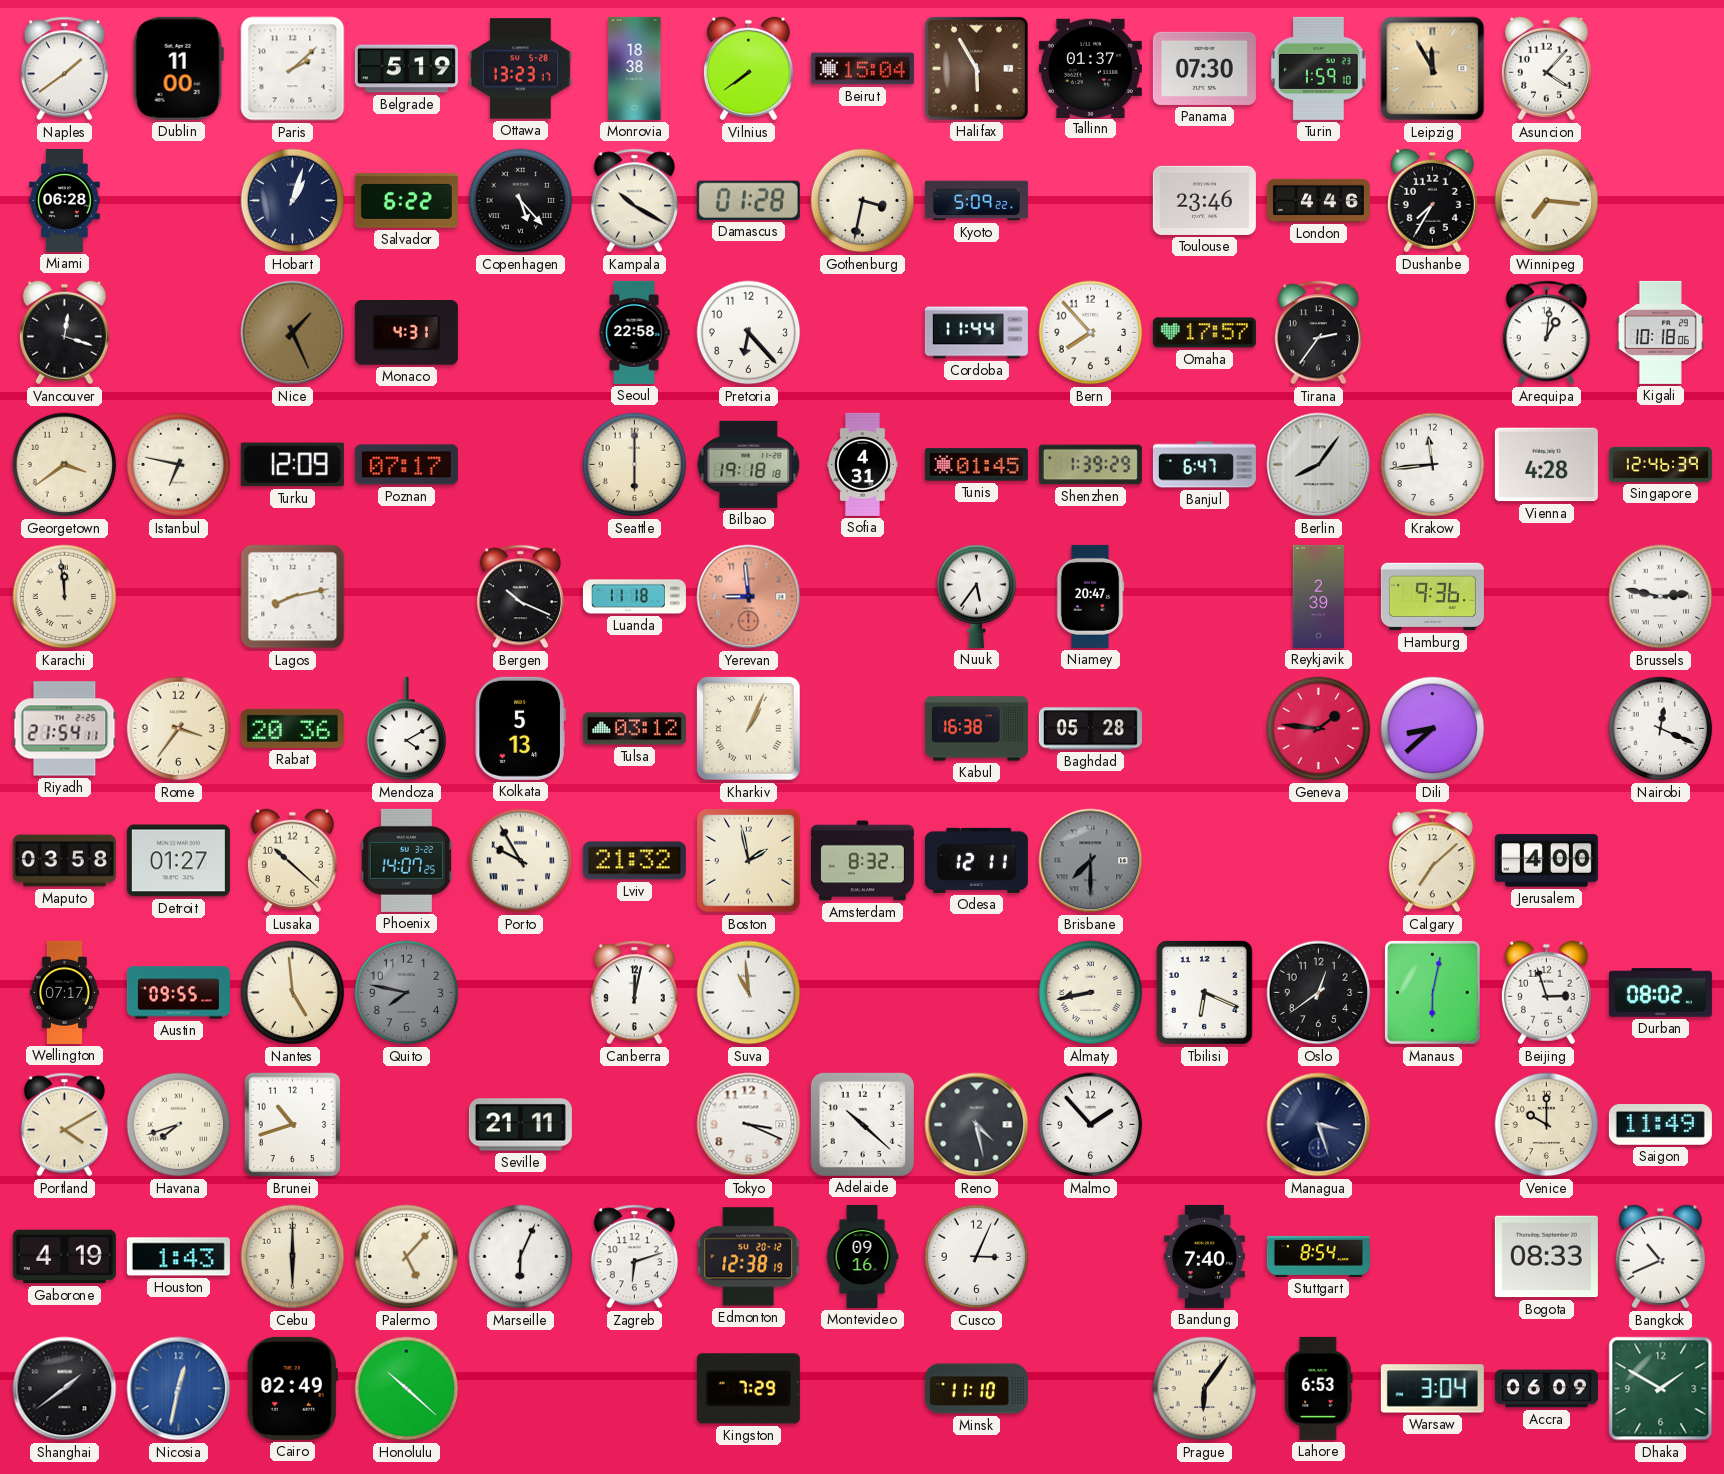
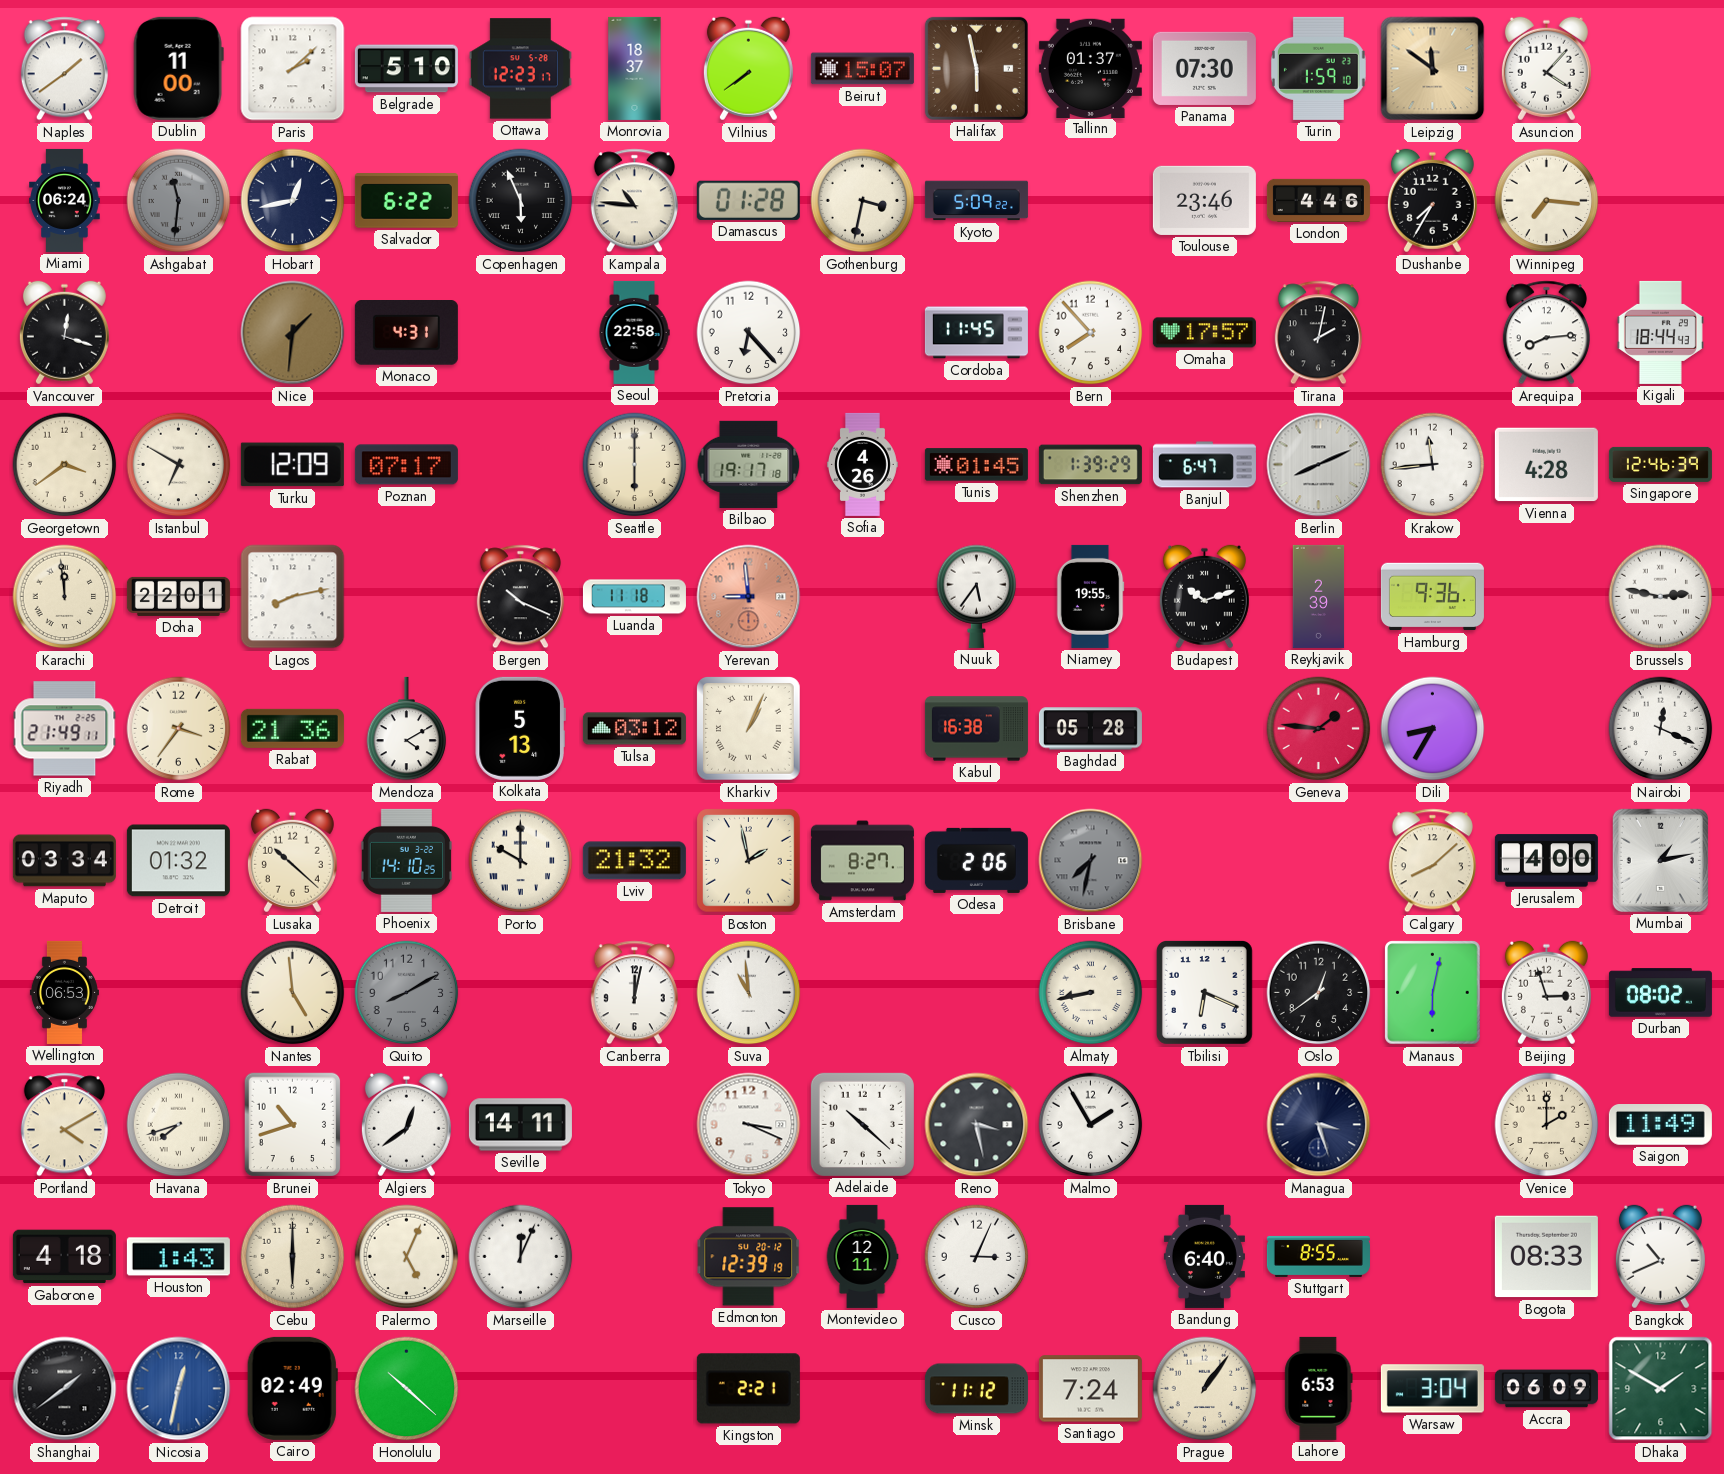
Belgrade: 5:19 -> 5:10
Ottawa: 13:23 -> 12:23
Monrovia: 18:38 -> 18:37
Beirut: 15:04 -> 15:07
Halifax: 5:55 -> 5:58
Leipzig: 11:55 -> 11:51
Miami: 06:28 -> 06:24
Ashgabat: none -> 11:31
Hobart: 1:03 -> 12:43
Copenhagen: 5:23 -> 5:56
Kampala: 10:20 -> 10:46
Nice: 1:26 -> 1:31
Cordoba: 11:44 -> 11:45
Tirana: 2:36 -> 2:02
Arequipa: 1:01 -> 8:14
Kigali: 10:18 -> 18:44
Istanbul: 6:47 -> 6:50
Bilbao: 19:18 -> 19:17
Sofia: 4:31 -> 4:26
Berlin: 8:06 -> 8:11
Doha: none -> 22:01
Niamey: 20:47 -> 19:55
Budapest: none -> 10:12
Riyadh: 21:54 -> 21:49
Rabat: 20:36 -> 21:36
Dili: 8:38 -> 8:35
Maputo: 03:58 -> 03:34
Detroit: 01:27 -> 01:32
Phoenix: 14:07 -> 14:10
Porto: 9:55 -> 10:00
Amsterdam: 8:32 -> 8:27
Odesa: 12:11 -> 2:06
Brisbane: 7:30 -> 7:32
Calgary: 7:08 -> 8:08
Mumbai: none -> 1:13
Wellington: 07:17 -> 06:53
Austin: 09:55 -> none
Quito: 7:47 -> 8:10
Algiers: none -> 12:39
Seville: 21:11 -> 14:11
Reno: 4:28 -> 3:28
Malmo: 1:53 -> 1:55
Venice: 10:00 -> 2:00
Gaborone: 4:19 -> 4:18
Palermo: 5:07 -> 5:04
Marseille: 6:04 -> 12:04
Zagreb: 6:12 -> none
Edmonton: 12:38 -> 12:39
Montevideo: 09:16 -> 12:11
Bandung: 7:40 -> 6:40
Stuttgart: 8:54 -> 8:55
Kingston: 7:29 -> 2:21
Minsk: 11:10 -> 11:12
Santiago: none -> 7:24
Prague: 6:06 -> 1:06
